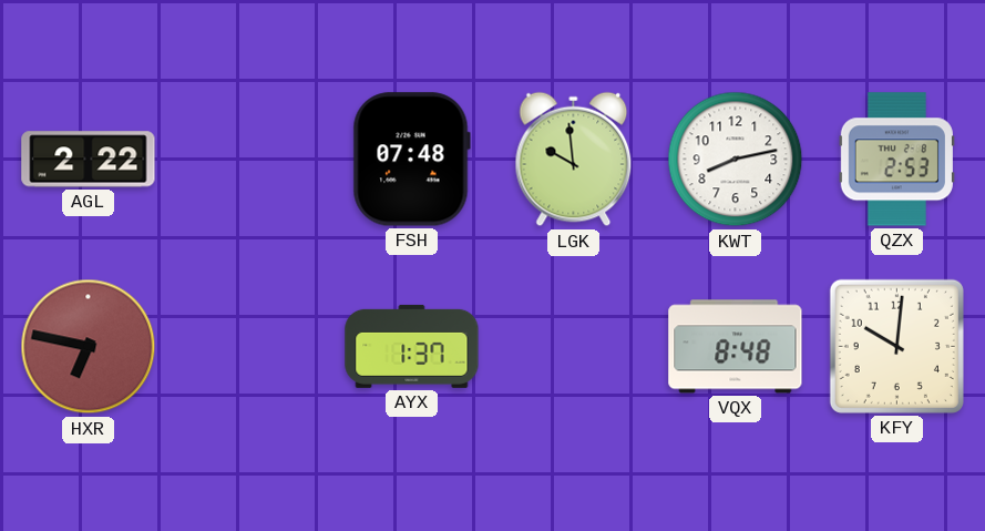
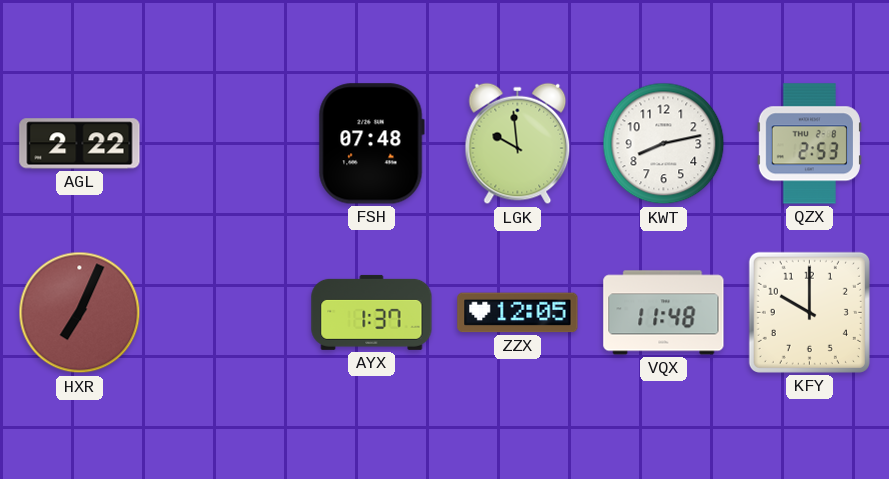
HXR: 6:47 -> 7:04
ZZX: none -> 12:05
VQX: 8:48 -> 11:48
KFY: 10:01 -> 10:00
